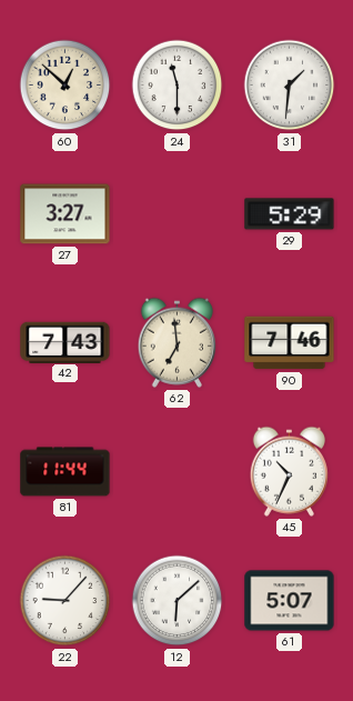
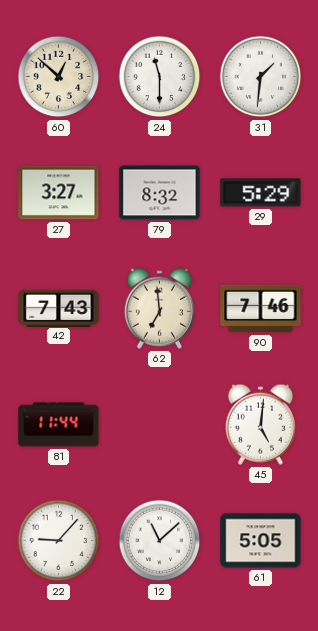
79: none -> 8:32
45: 10:34 -> 5:01
12: 6:08 -> 11:08
61: 5:07 -> 5:05
